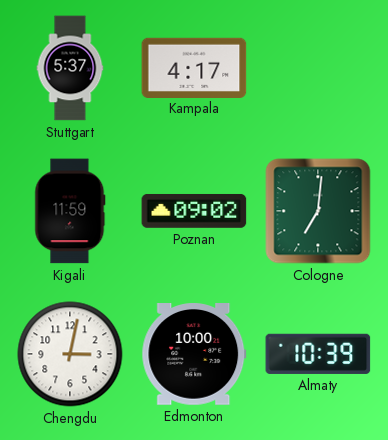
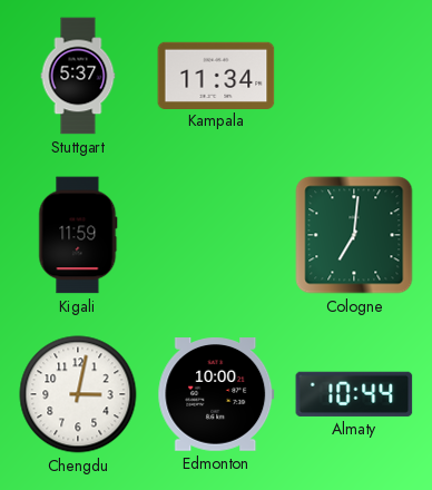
Kampala: 4:17 -> 11:34
Poznan: 09:02 -> none
Almaty: 10:39 -> 10:44
